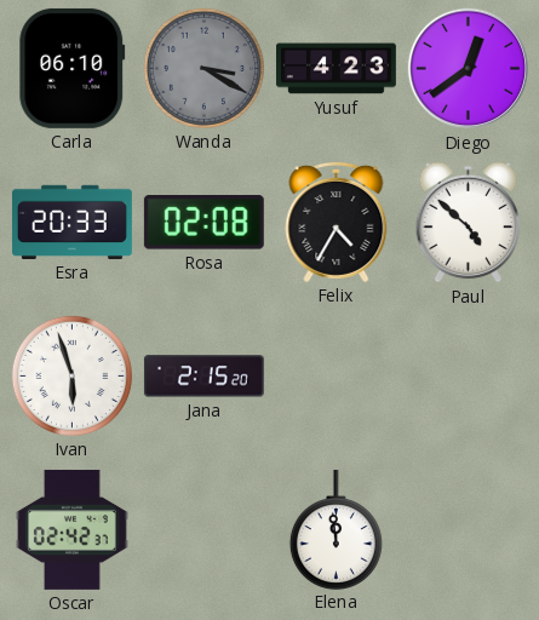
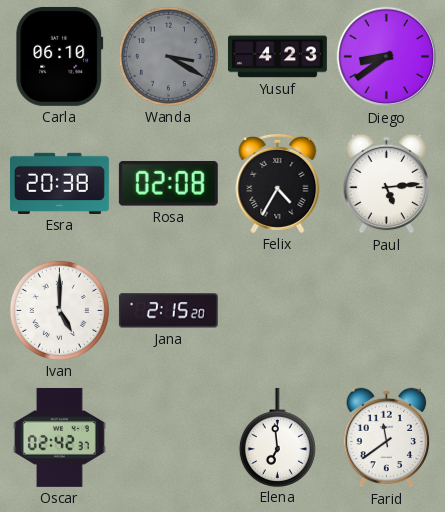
Diego: 12:39 -> 8:39
Esra: 20:33 -> 20:38
Paul: 4:52 -> 5:14
Ivan: 5:57 -> 5:00
Elena: 11:59 -> 6:59
Farid: none -> 11:39
